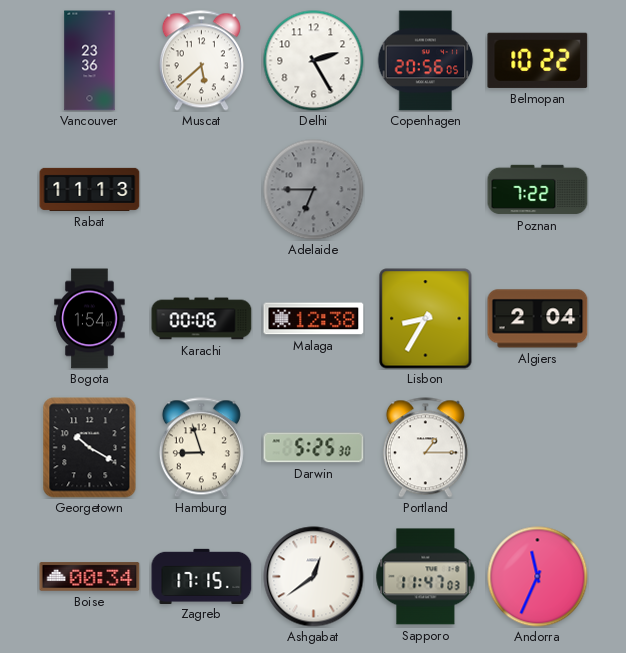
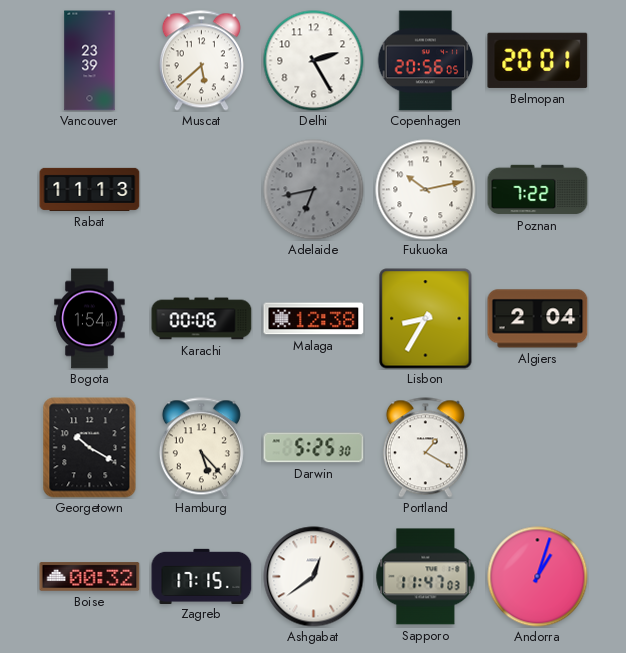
Vancouver: 23:36 -> 23:39
Belmopan: 10:22 -> 20:01
Adelaide: 6:45 -> 6:43
Fukuoka: none -> 10:13
Hamburg: 8:57 -> 5:23
Portland: 1:15 -> 1:20
Boise: 00:34 -> 00:32
Andorra: 11:34 -> 1:03
